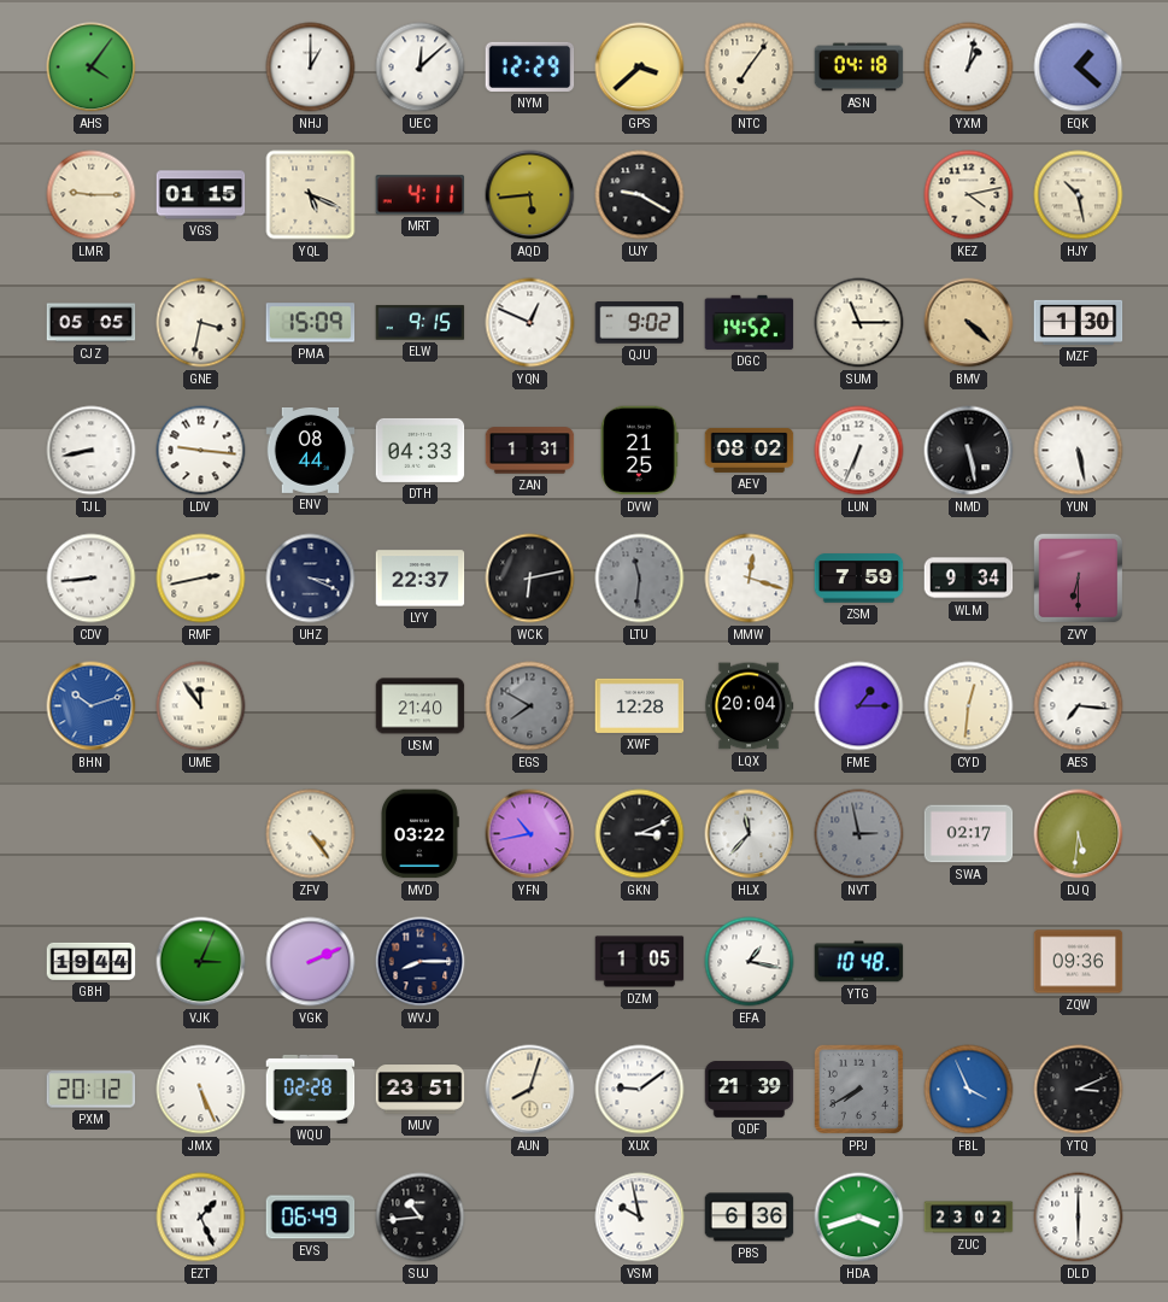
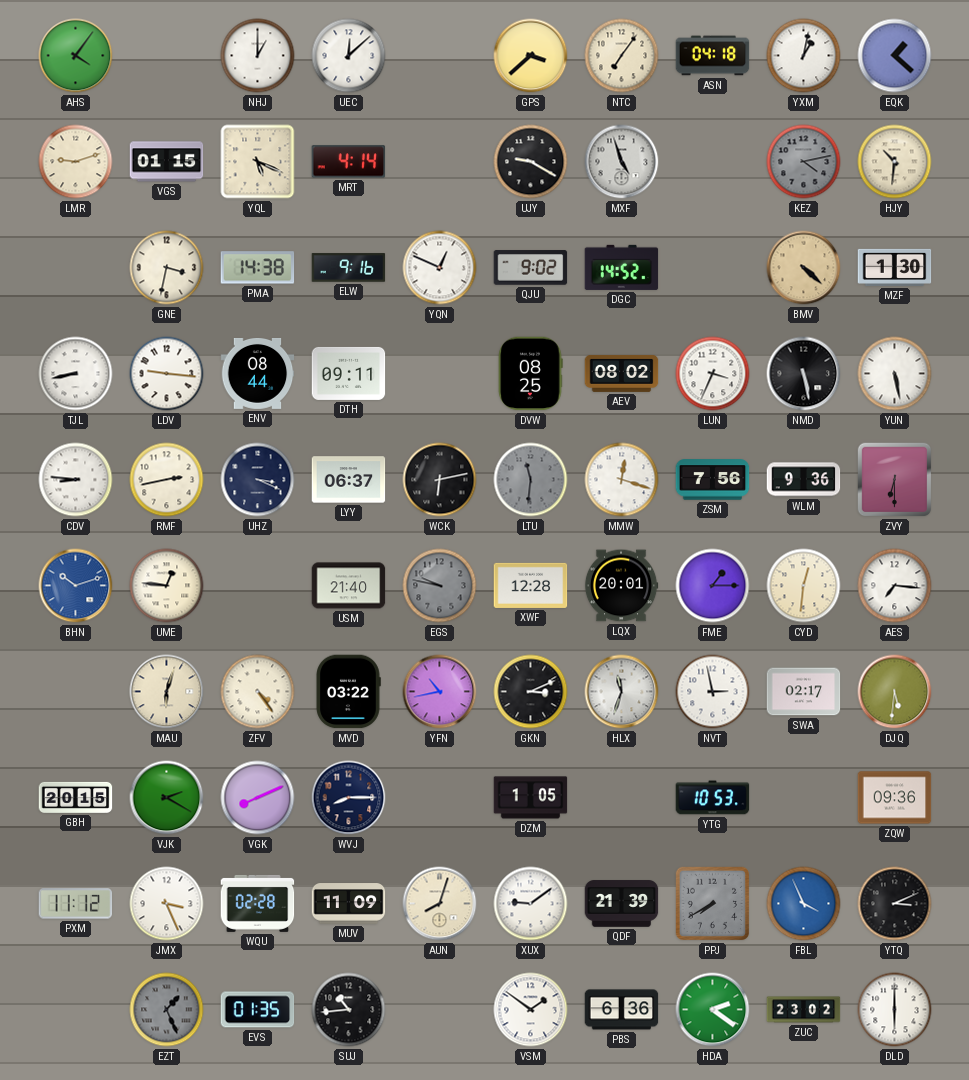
NYM: 12:29 -> none
LMR: 9:15 -> 9:12
MRT: 4:11 -> 4:14
AQD: 5:44 -> none
MXF: none -> 4:57
KEZ dial: cream -> grey
HJY: 10:28 -> 10:31
CJZ: 05:05 -> none
PMA: 15:09 -> 14:38
ELW: 9:15 -> 9:16
SUM: 11:15 -> none
DTH: 04:33 -> 09:11
ZAN: 1:31 -> none
DVW: 21:25 -> 08:25
LUN: 6:34 -> 3:34
CDV: 8:44 -> 8:46
LYY: 22:37 -> 06:37
ZSM: 7:59 -> 7:56
WLM: 9:34 -> 9:36
UME: 11:54 -> 12:46
EGS: 7:50 -> 9:47
LQX: 20:04 -> 20:01
MAU: none -> 6:03
HLX: 11:37 -> 11:33
NVT dial: grey -> white
GBH: 19:44 -> 20:15
VJK: 3:04 -> 2:20
VGK: 2:11 -> 8:11
EFA: 1:17 -> none
YTG: 10:48 -> 10:53
PXM: 20:12 -> 11:12
JMX: 5:26 -> 3:26
MUV: 23:51 -> 11:09
EZT dial: white -> grey
EVS: 06:49 -> 01:35
VSM: 9:58 -> 1:51
HDA: 3:42 -> 2:21
